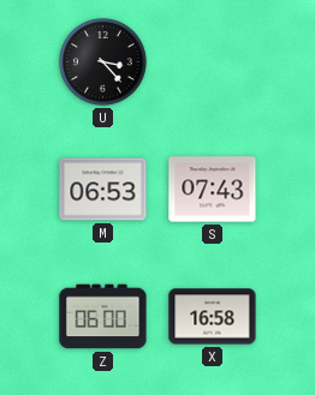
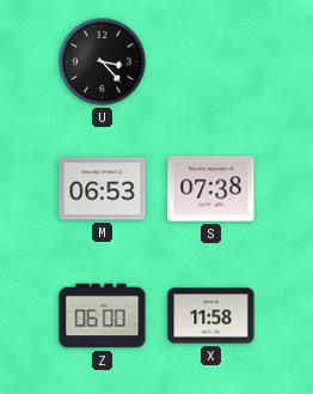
S: 07:43 -> 07:38
X: 16:58 -> 11:58
